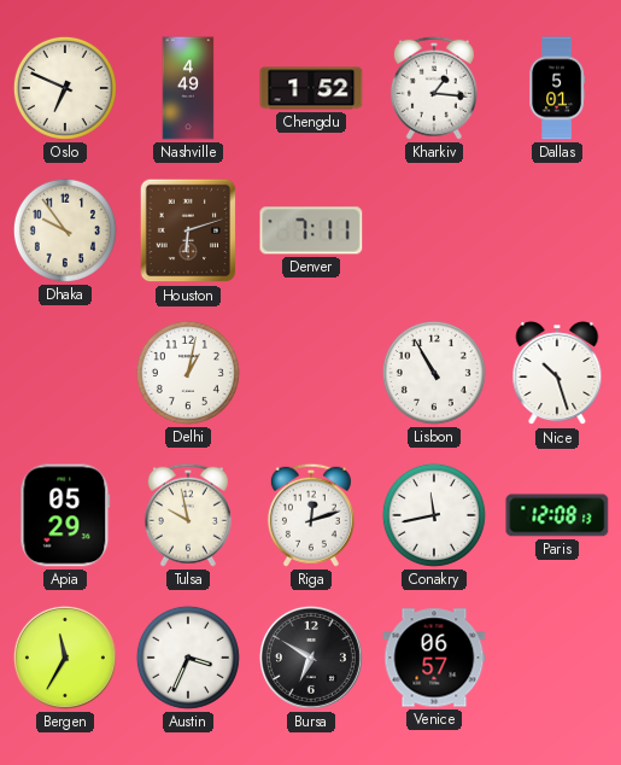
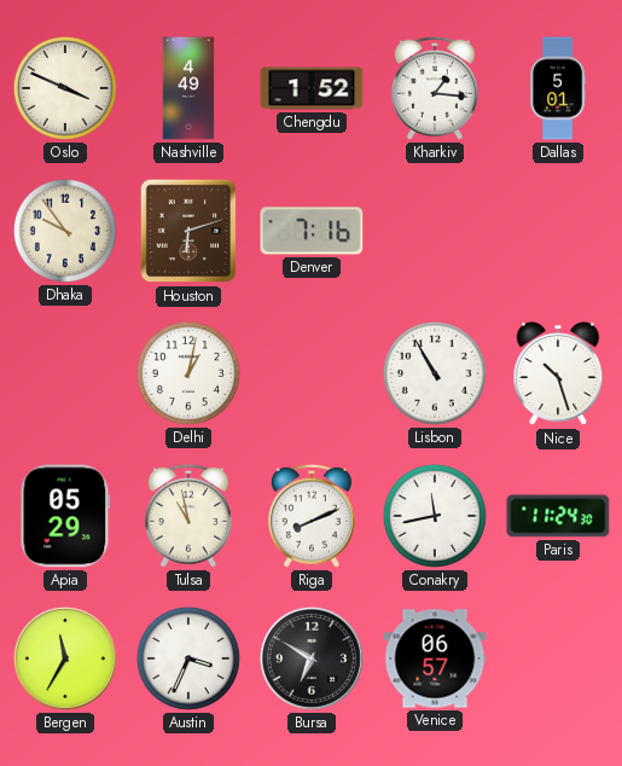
Oslo: 6:49 -> 3:49
Denver: 7:11 -> 7:16
Tulsa: 9:58 -> 10:58
Riga: 12:12 -> 8:11
Paris: 12:08 -> 11:24
